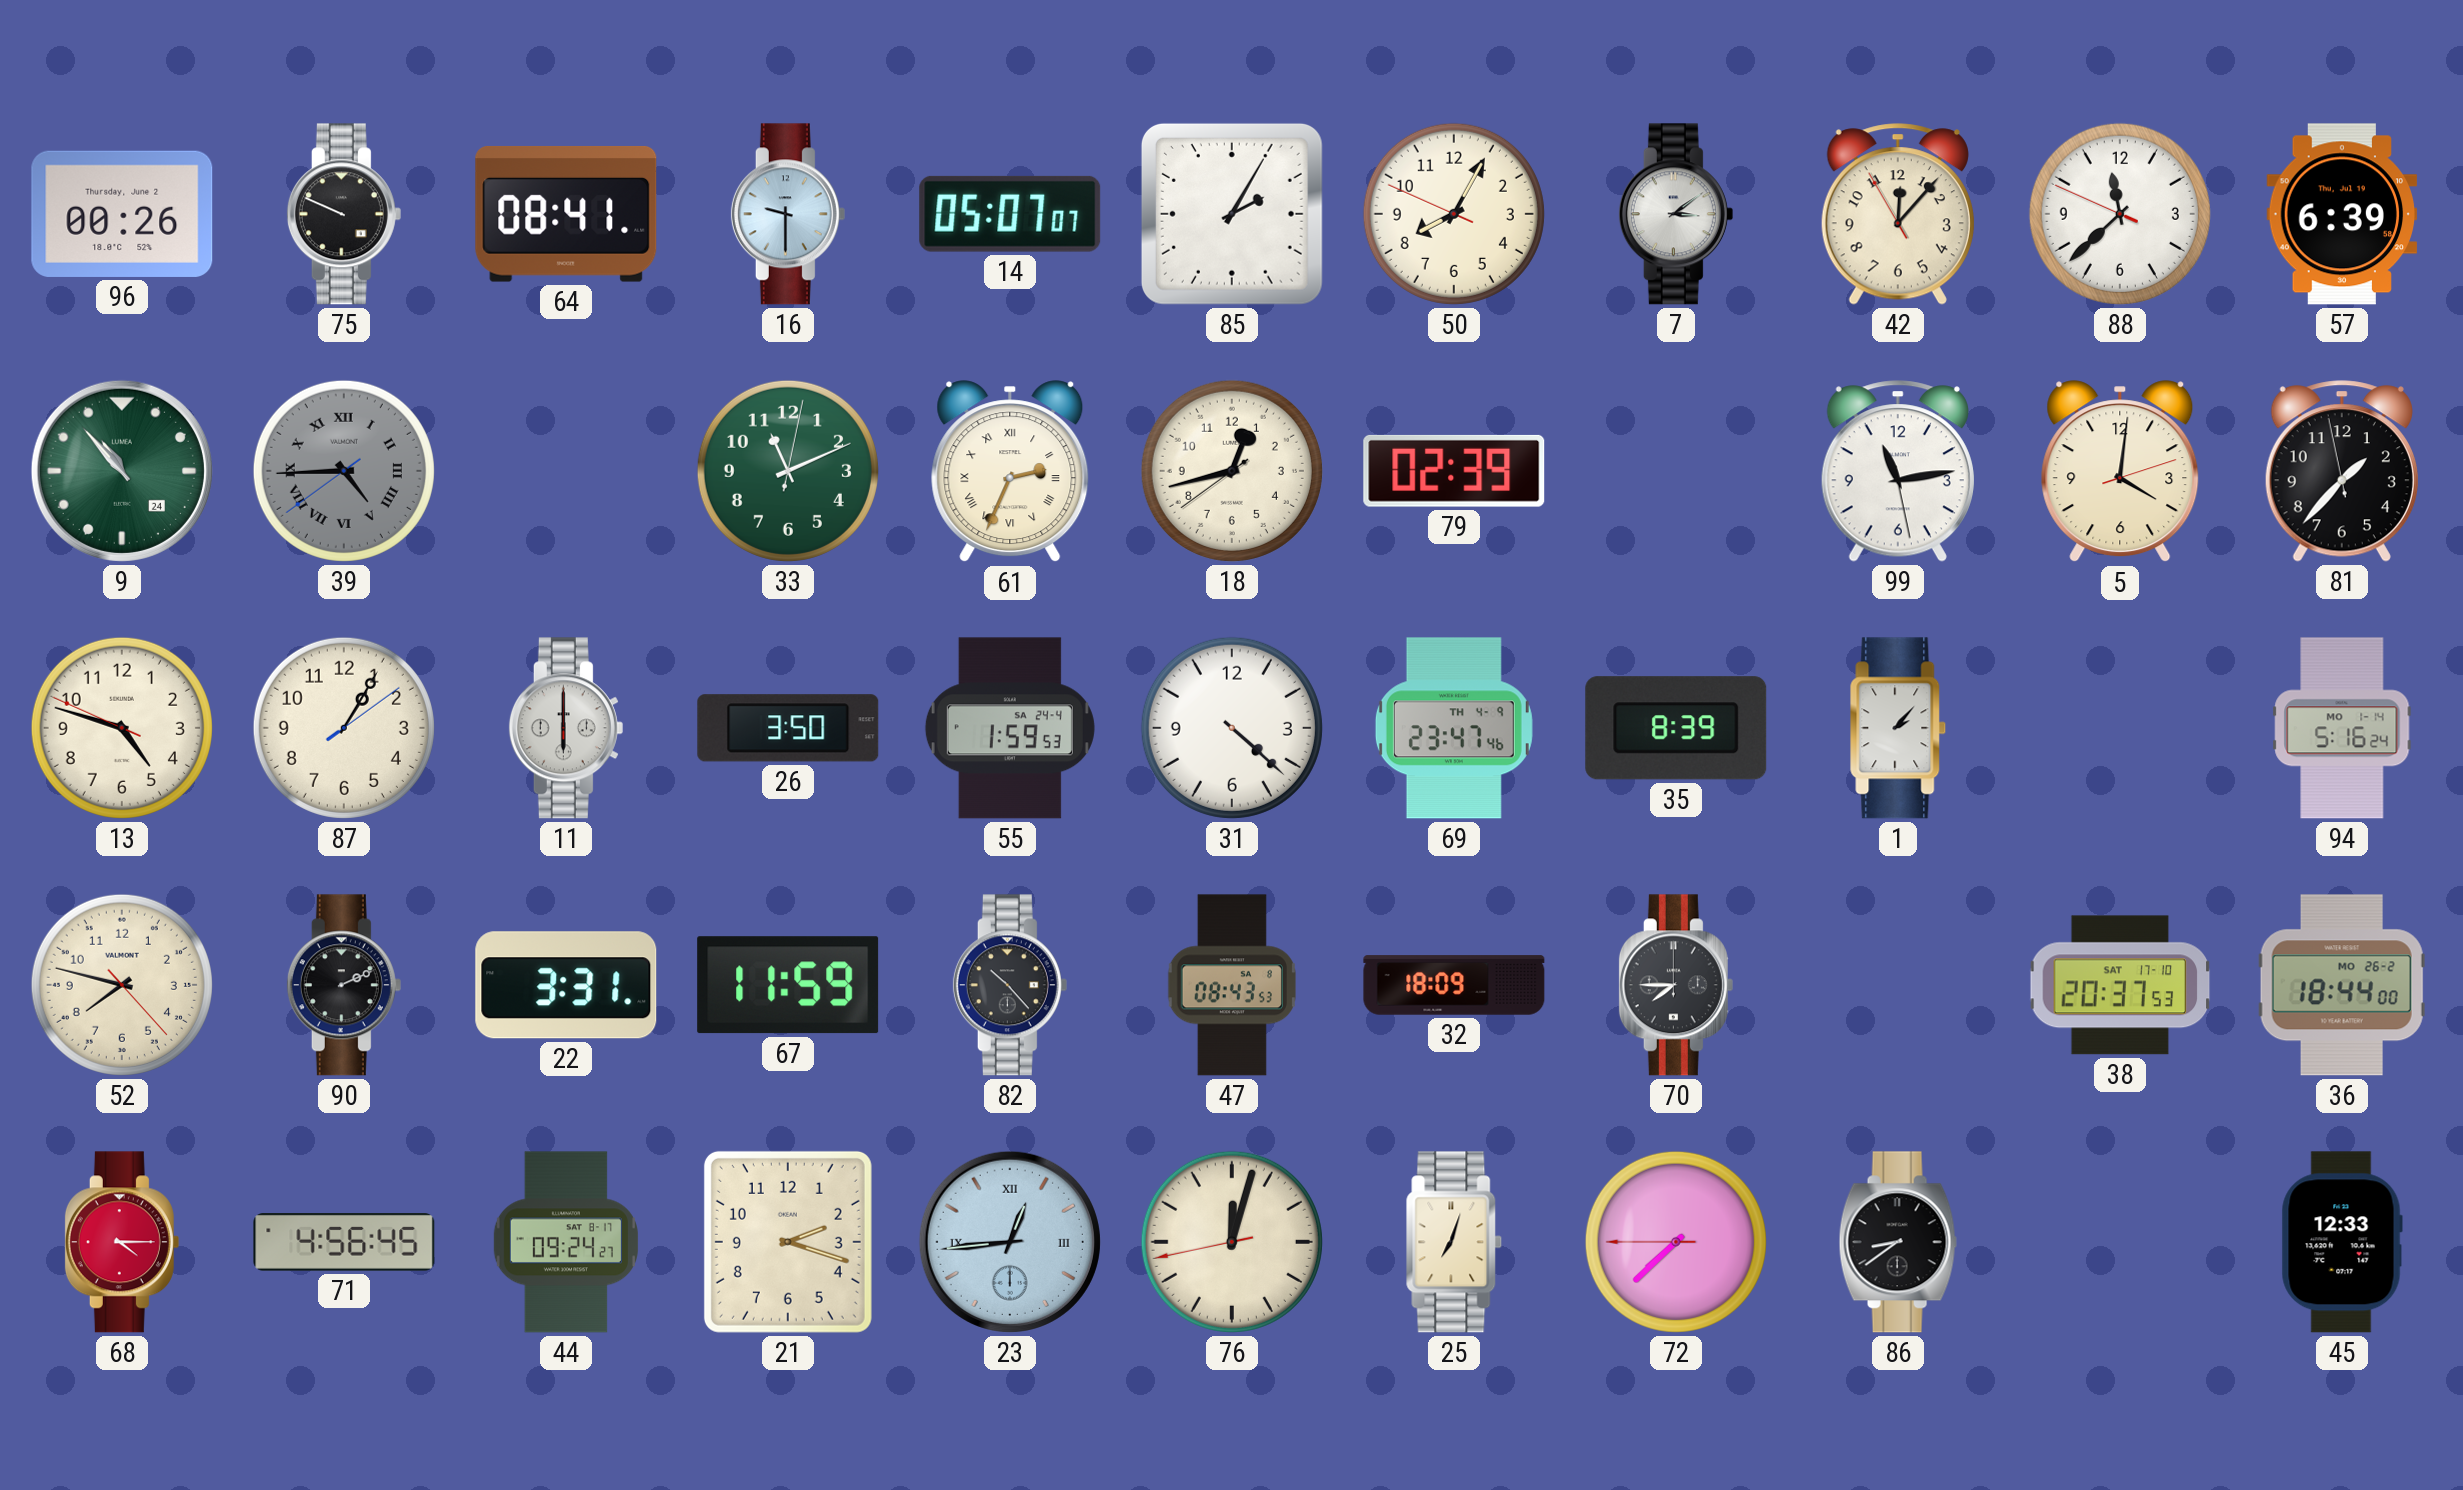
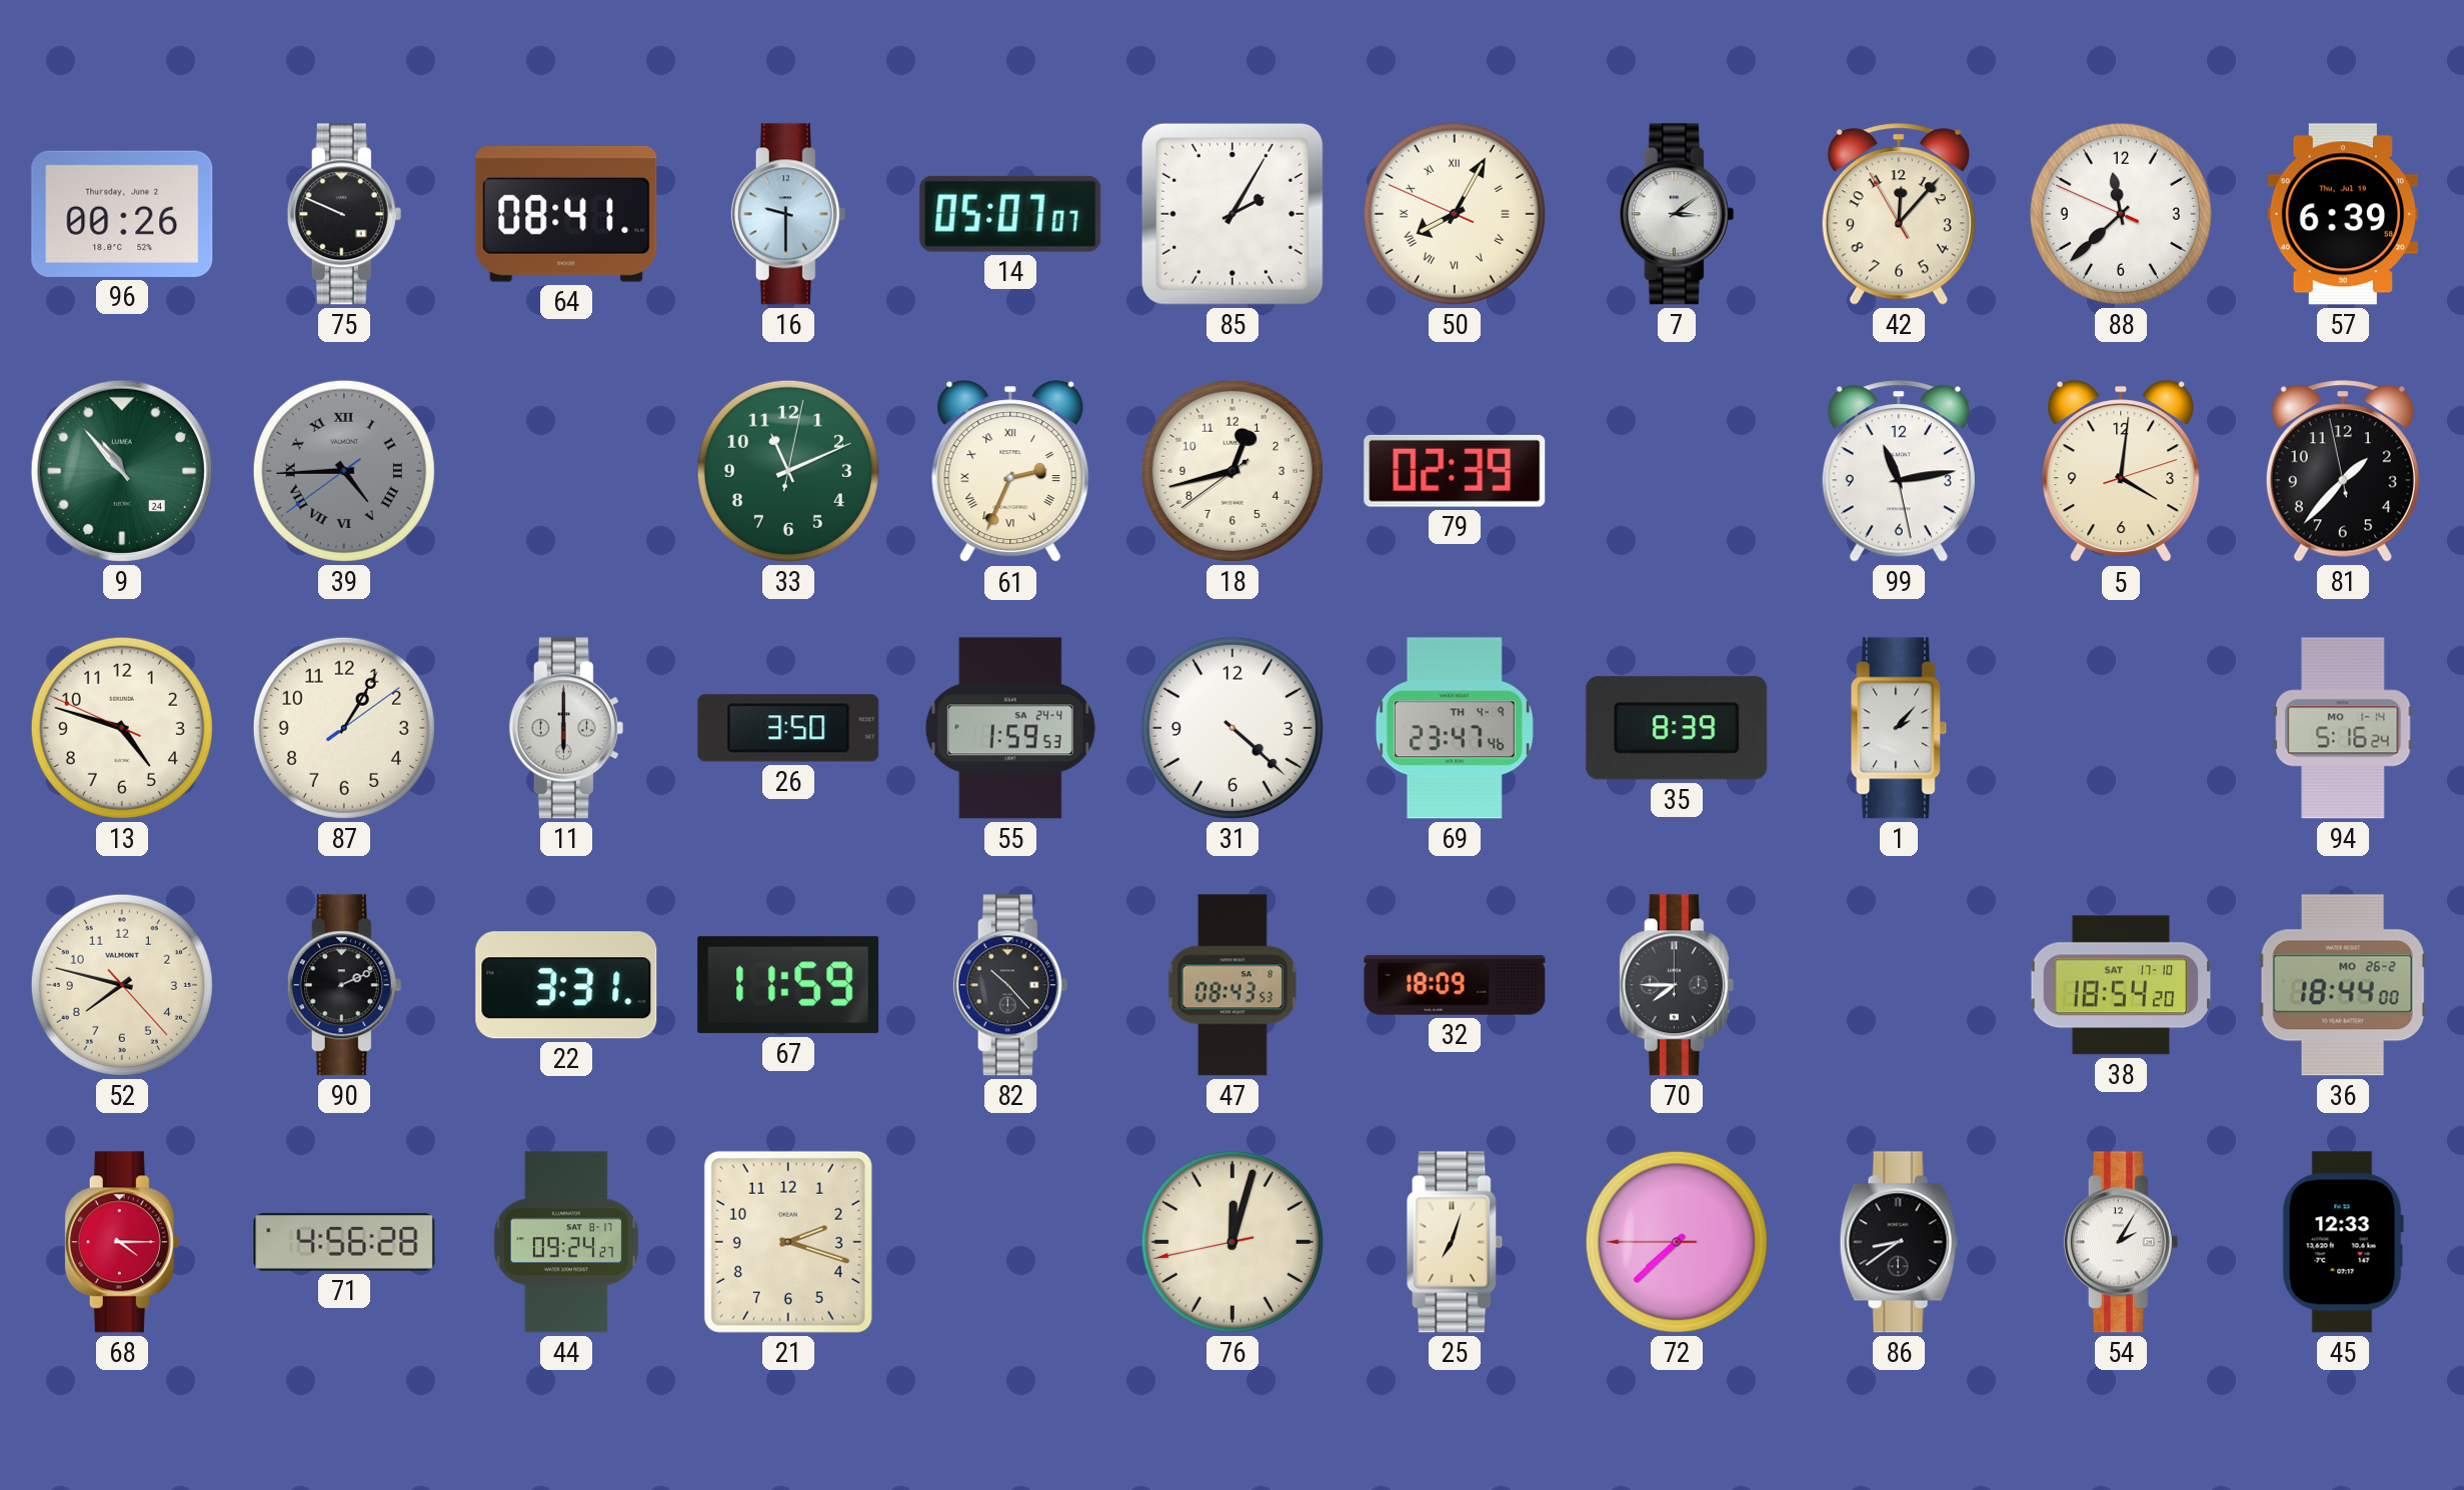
50 numerals: Arabic -> Roman
38: 20:37 -> 18:54
71: 4:56:45 -> 4:56:28
23: 12:44 -> none
54: none -> 2:05
